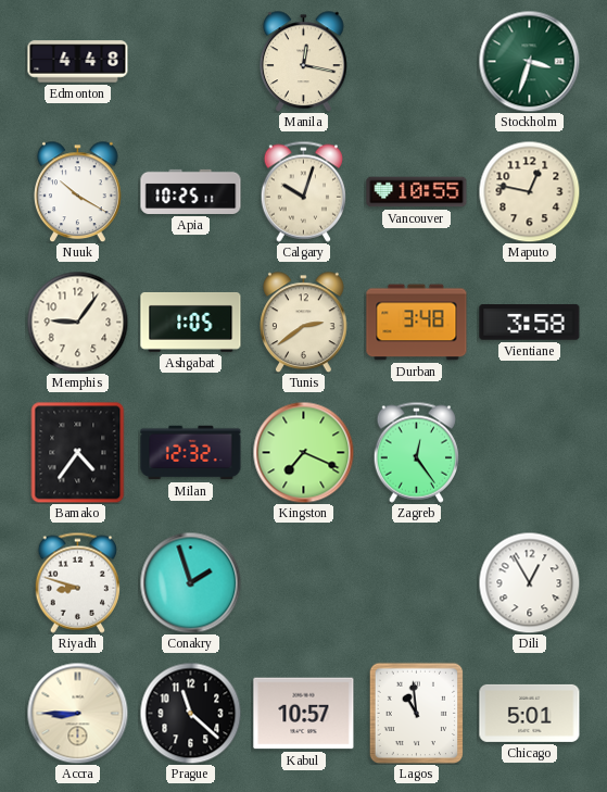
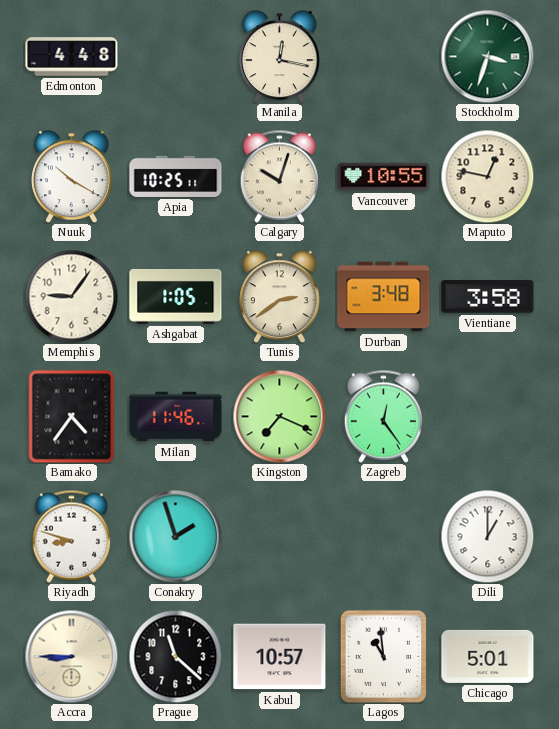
Milan: 12:32 -> 11:46
Dili: 12:55 -> 1:00
